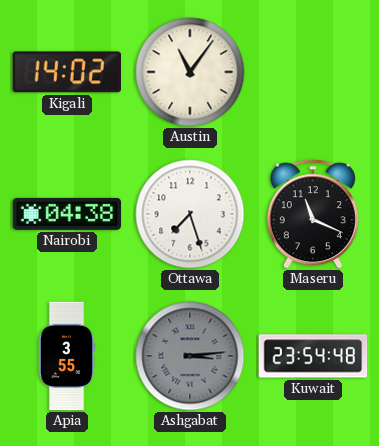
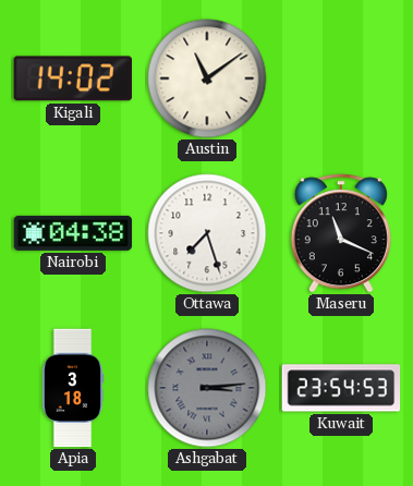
Austin: 11:06 -> 11:09
Apia: 3:55 -> 3:18
Kuwait: 23:54:48 -> 23:54:53
